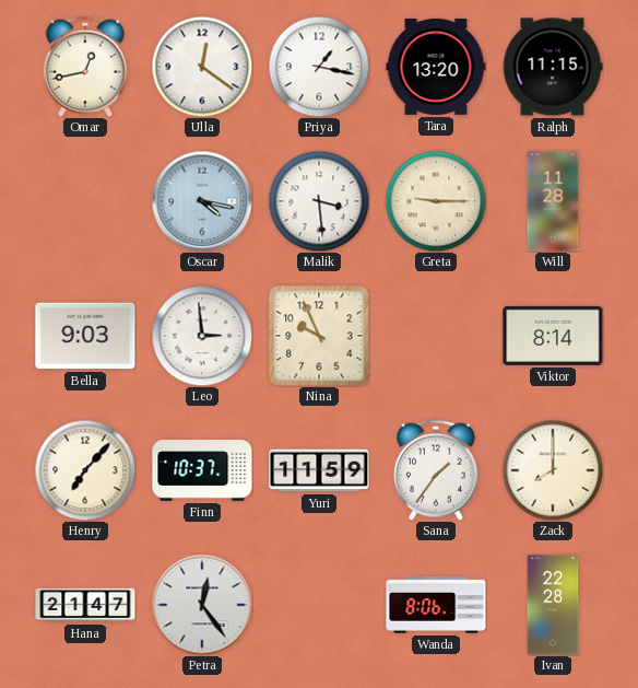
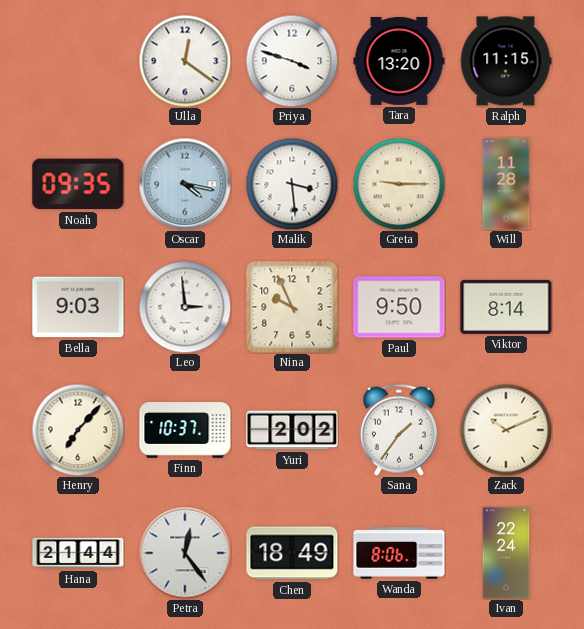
Omar: 12:43 -> none
Priya: 1:17 -> 3:48
Noah: none -> 09:35
Paul: none -> 9:50
Yuri: 11:59 -> 2:02
Zack: 8:00 -> 10:11
Hana: 21:47 -> 21:44
Chen: none -> 18:49
Ivan: 22:28 -> 22:24
